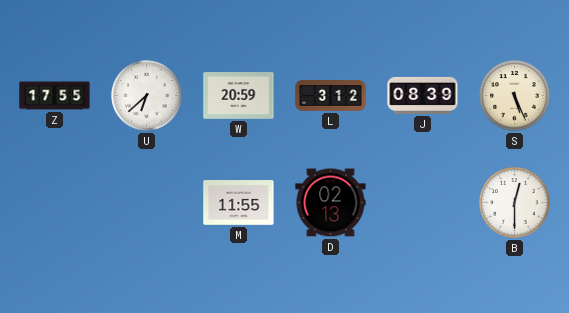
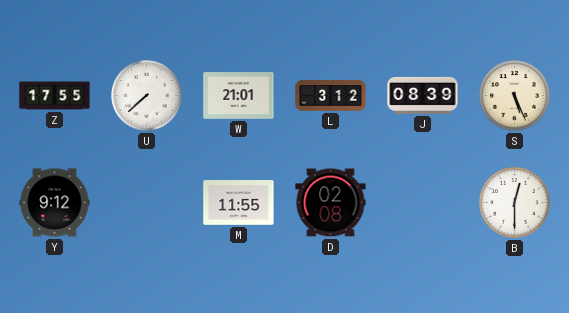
U: 6:38 -> 7:38
W: 20:59 -> 21:01
Y: none -> 9:12
D: 02:13 -> 02:08
